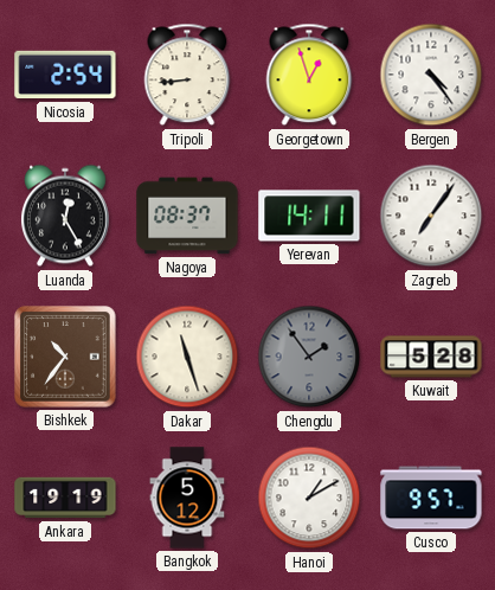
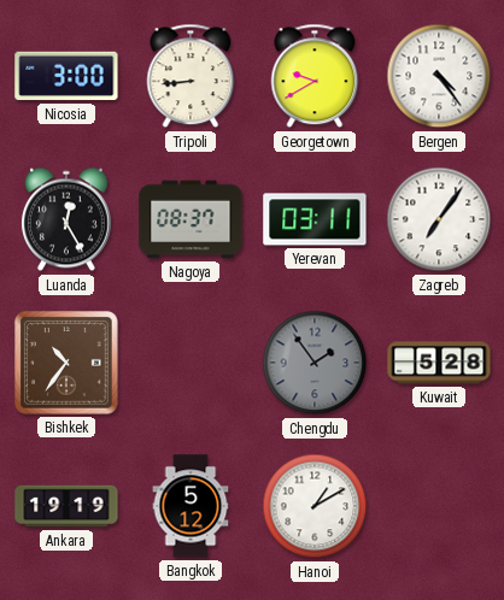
Nicosia: 2:54 -> 3:00
Georgetown: 12:57 -> 9:40
Yerevan: 14:11 -> 03:11
Dakar: 11:27 -> none
Cusco: 9:57 -> none
